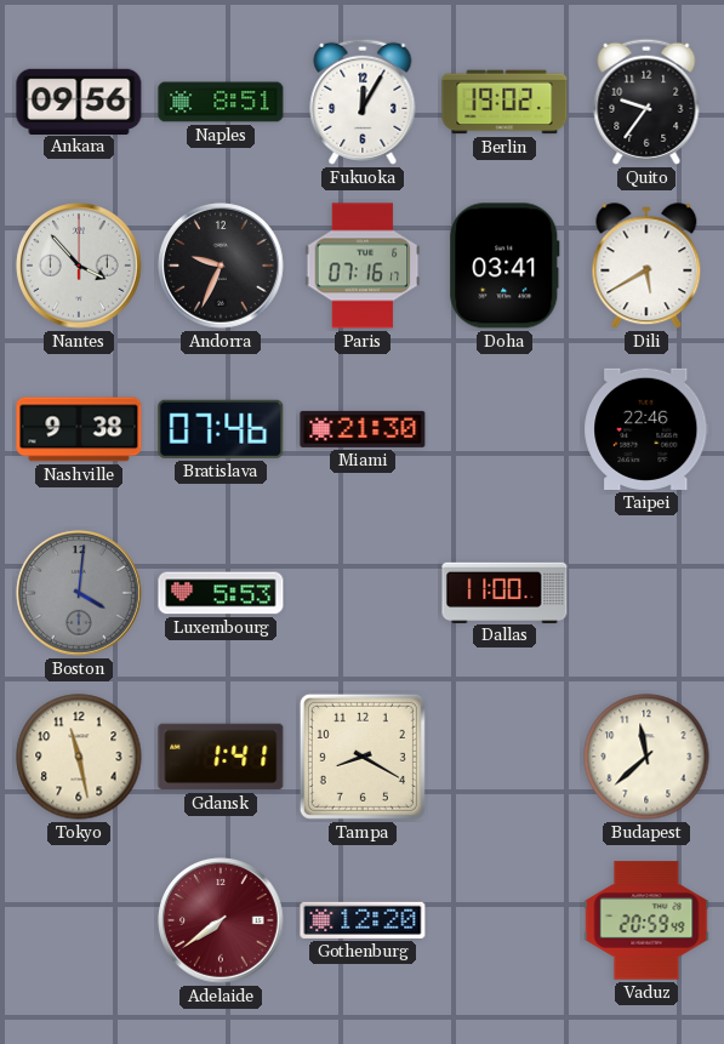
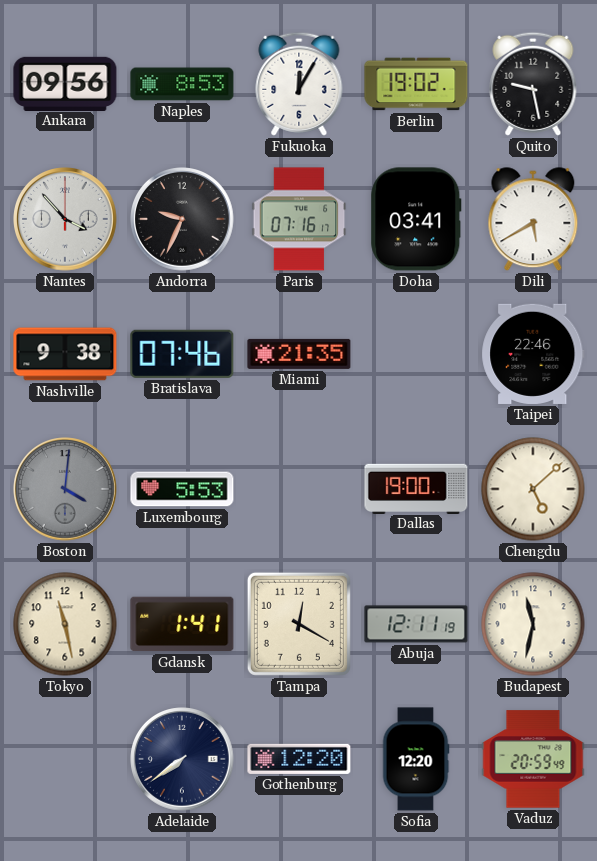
Naples: 8:51 -> 8:53
Quito: 9:36 -> 9:28
Miami: 21:30 -> 21:35
Dallas: 11:00 -> 19:00
Chengdu: none -> 5:08
Tampa: 8:20 -> 12:20
Abuja: none -> 12:11
Budapest: 11:38 -> 11:32
Adelaide dial: burgundy -> navy
Sofia: none -> 12:20
